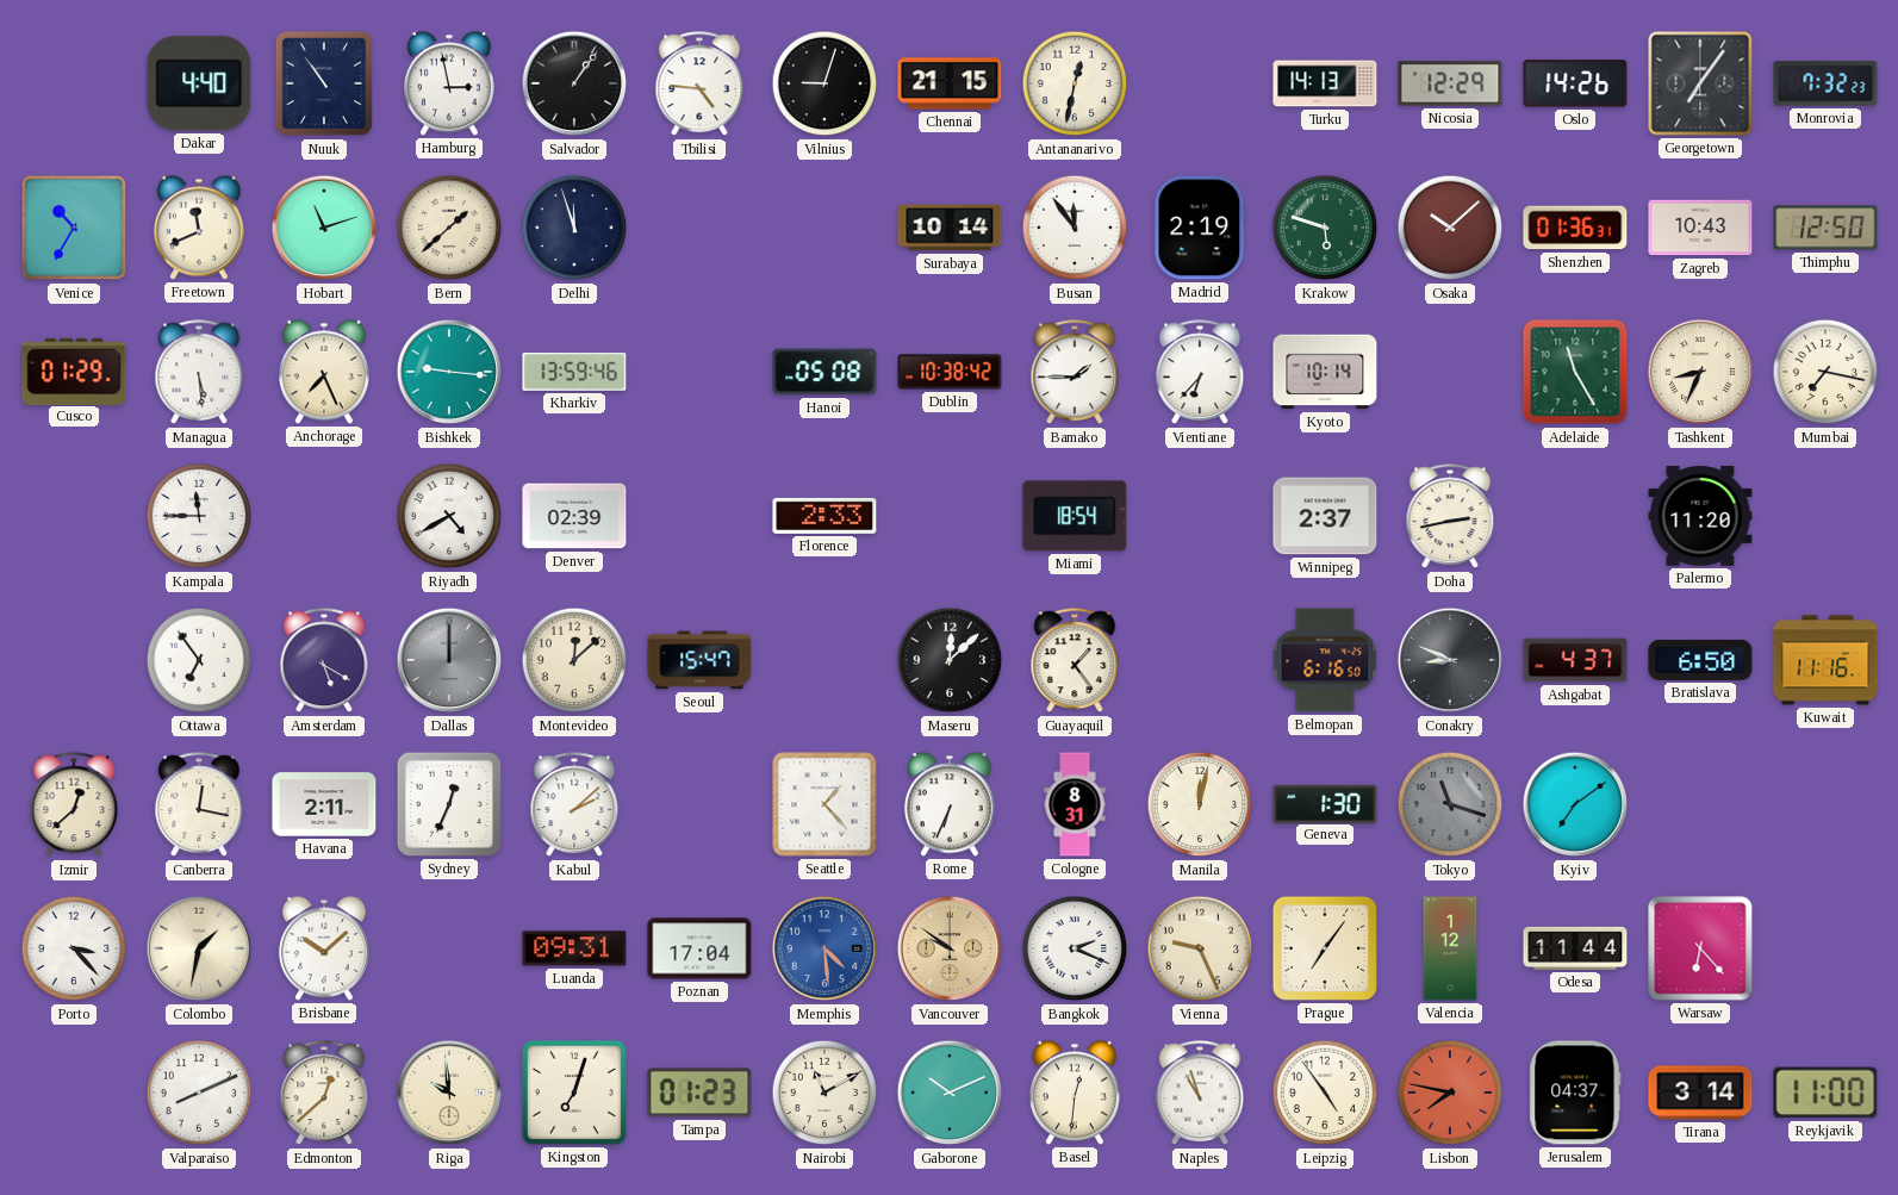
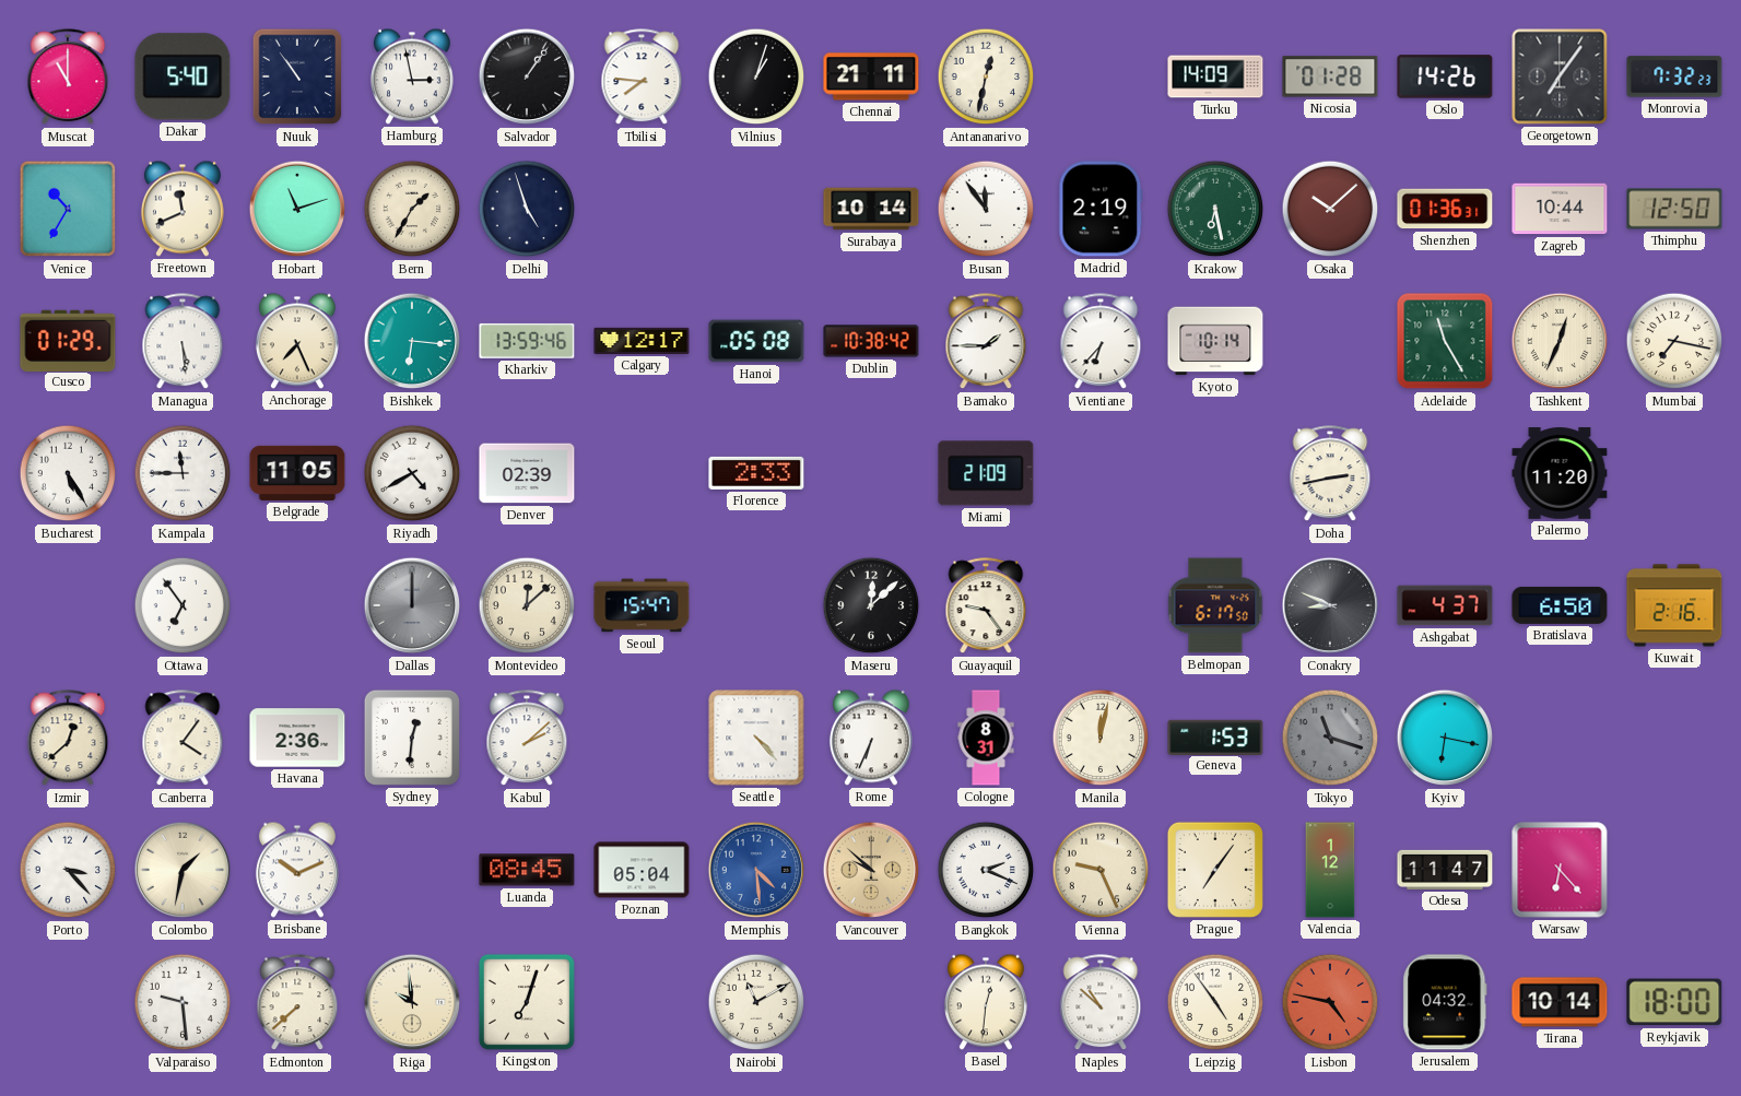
Muscat: none -> 11:00
Dakar: 4:40 -> 5:40
Tbilisi: 4:46 -> 7:46
Vilnius: 9:03 -> 1:03
Chennai: 21:15 -> 21:11
Turku: 14:13 -> 14:09
Nicosia: 12:29 -> 01:28
Bern: 1:38 -> 1:35
Delhi: 11:57 -> 4:57
Krakow: 5:48 -> 6:28
Zagreb: 10:43 -> 10:44
Bishkek: 9:16 -> 6:16
Calgary: none -> 12:17
Tashkent: 8:34 -> 12:34
Bucharest: none -> 5:25
Belgrade: none -> 11:05
Miami: 18:54 -> 21:09
Winnipeg: 2:37 -> none
Amsterdam: 5:20 -> none
Guayaquil: 1:24 -> 9:24
Belmopan: 6:16 -> 6:17
Kuwait: 11:16 -> 2:16
Canberra: 12:17 -> 4:06
Havana: 2:11 -> 2:36
Sydney: 12:34 -> 12:31
Seattle: 1:23 -> 4:23
Geneva: 1:30 -> 1:53
Kyiv: 7:09 -> 6:17
Brisbane: 10:08 -> 10:11
Luanda: 09:31 -> 08:45
Poznan: 17:04 -> 05:04
Vancouver: 9:51 -> 9:52
Odesa: 11:44 -> 11:47
Valparaiso: 8:11 -> 9:29
Edmonton: 12:38 -> 7:38
Tampa: 01:23 -> none
Gaborone: 10:11 -> none
Naples: 10:57 -> 10:52
Lisbon: 7:47 -> 4:47
Jerusalem: 04:37 -> 04:32
Tirana: 3:14 -> 10:14
Reykjavik: 11:00 -> 18:00
